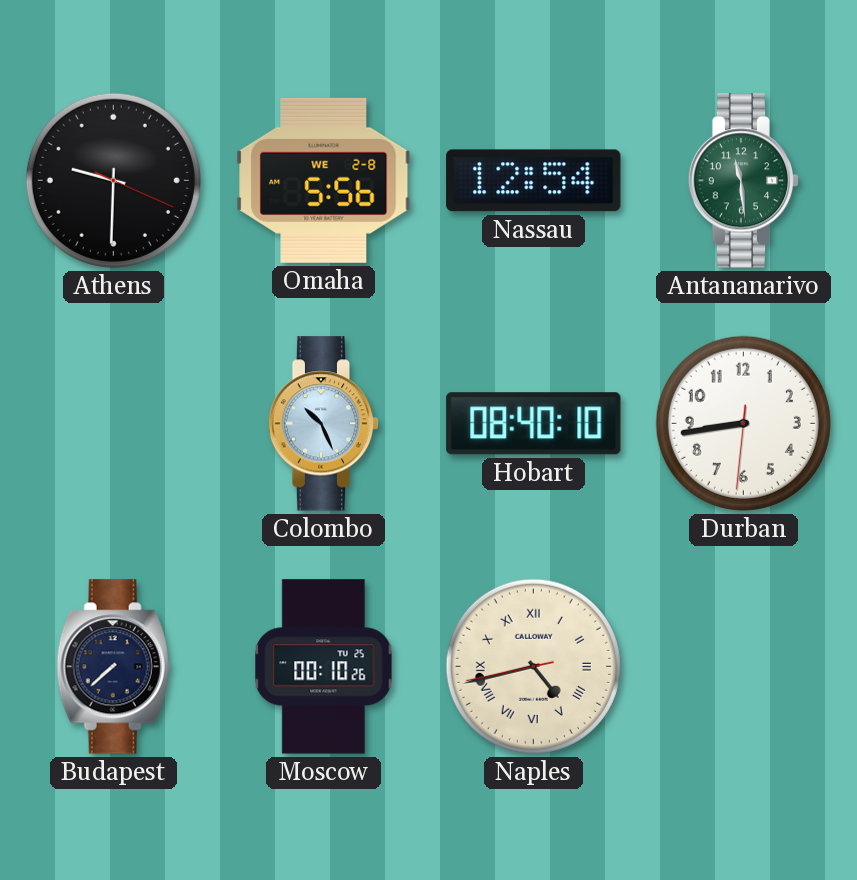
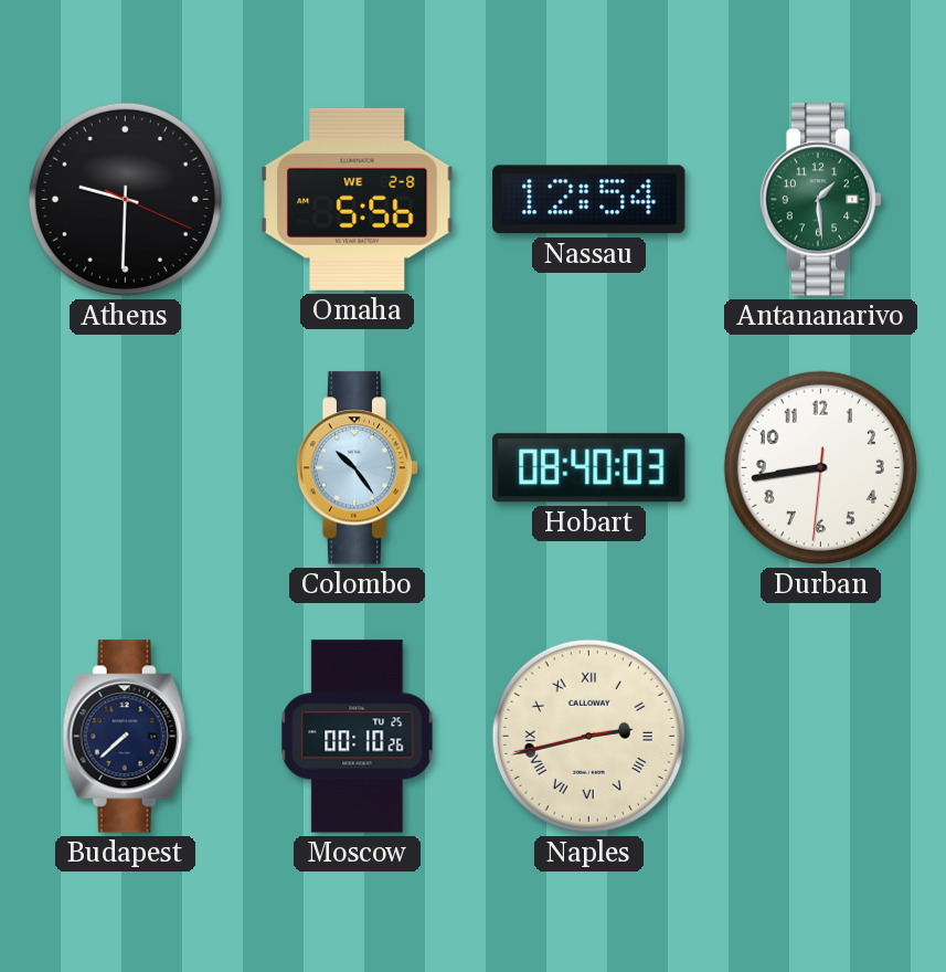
Antananarivo: 11:29 -> 1:29
Colombo: 10:26 -> 10:24
Hobart: 08:40:10 -> 08:40:03
Naples: 4:42 -> 2:42
